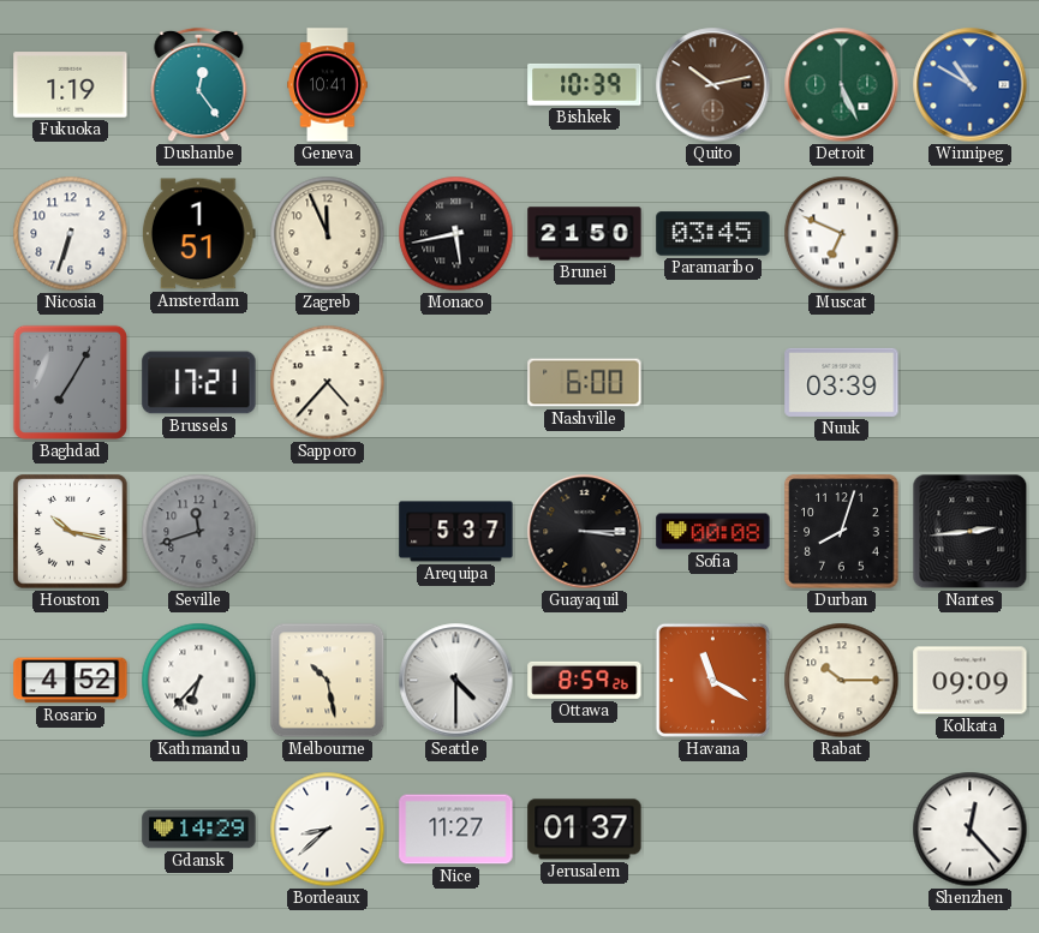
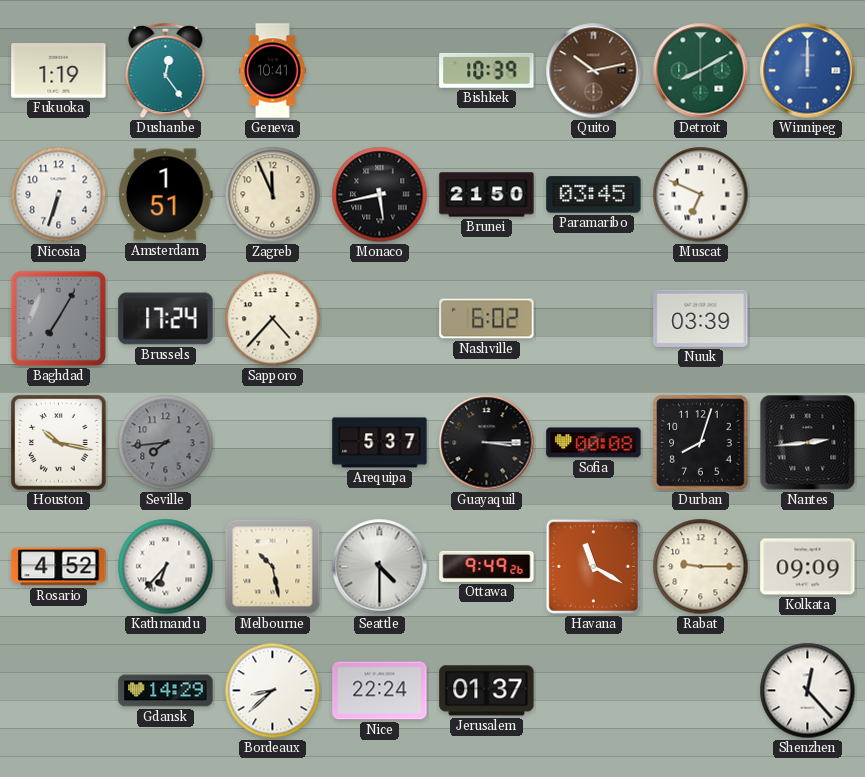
Detroit: 5:26 -> 8:10
Winnipeg: 10:50 -> 12:00
Brussels: 17:21 -> 17:24
Nashville: 6:00 -> 6:02
Seville: 11:42 -> 7:44
Ottawa: 8:59 -> 9:49
Rabat: 10:15 -> 9:15
Nice: 11:27 -> 22:24
